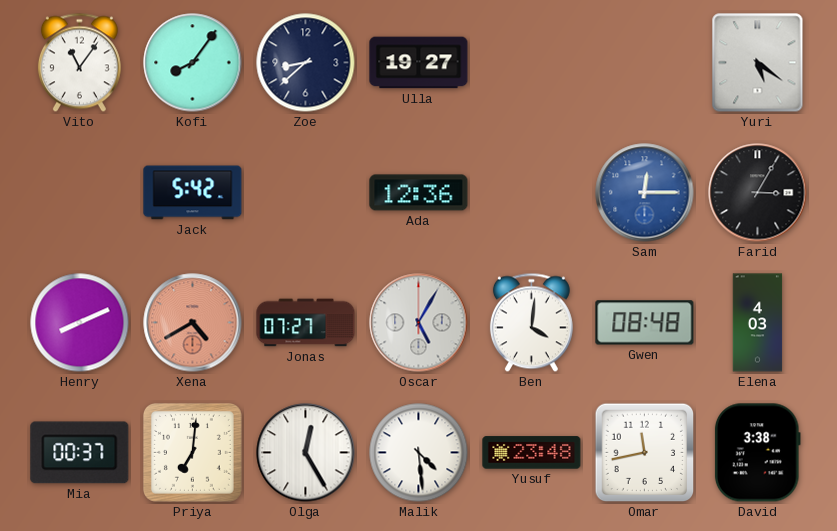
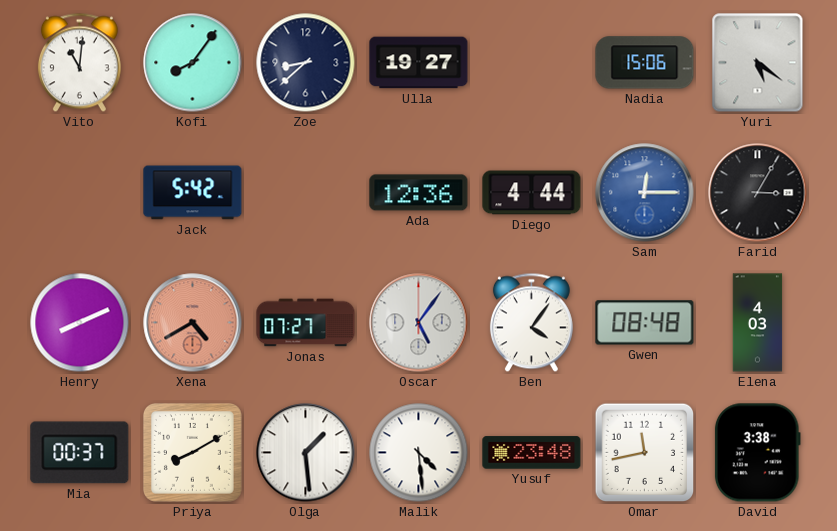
Vito: 11:06 -> 11:01
Nadia: none -> 15:06
Diego: none -> 4:44
Oscar: 5:05 -> 5:06
Ben: 4:01 -> 4:06
Priya: 7:01 -> 8:10
Olga: 12:25 -> 1:29
